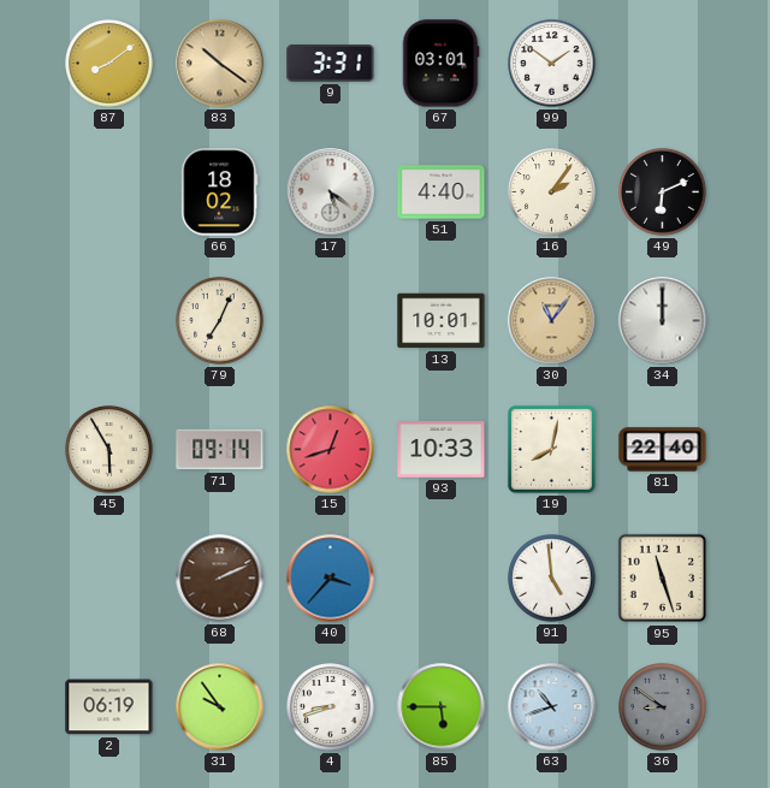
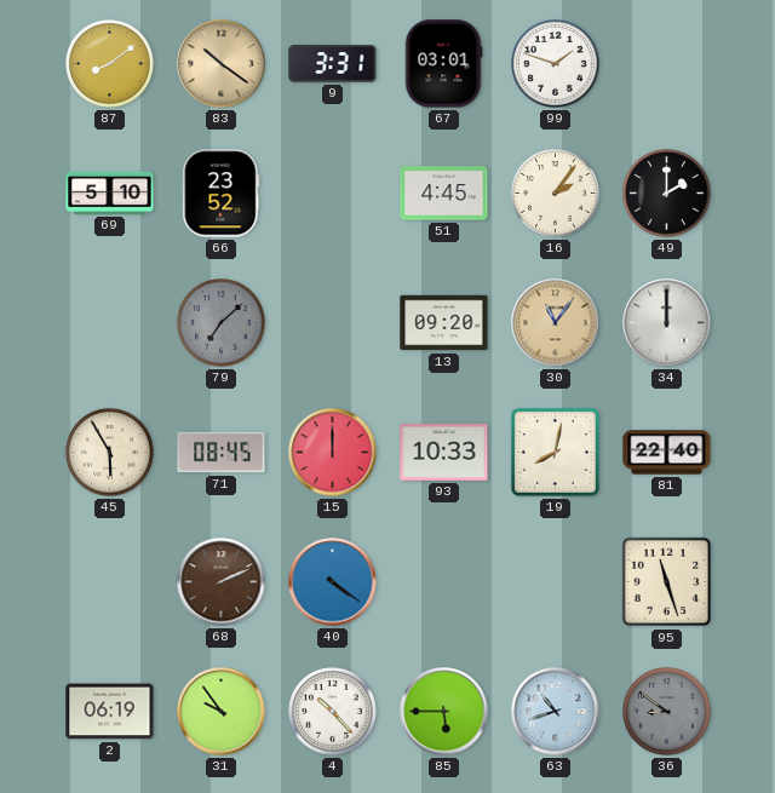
99: 1:51 -> 1:48
69: none -> 5:10
66: 18:02 -> 23:52
17: 5:21 -> none
51: 4:40 -> 4:45
49: 6:11 -> 2:00
79: 7:04 -> 7:08
79 dial: cream -> grey
13: 10:01 -> 09:20
71: 09:14 -> 08:45
15: 12:42 -> 12:00
40: 3:37 -> 4:21
91: 4:59 -> none
4: 8:42 -> 10:23
